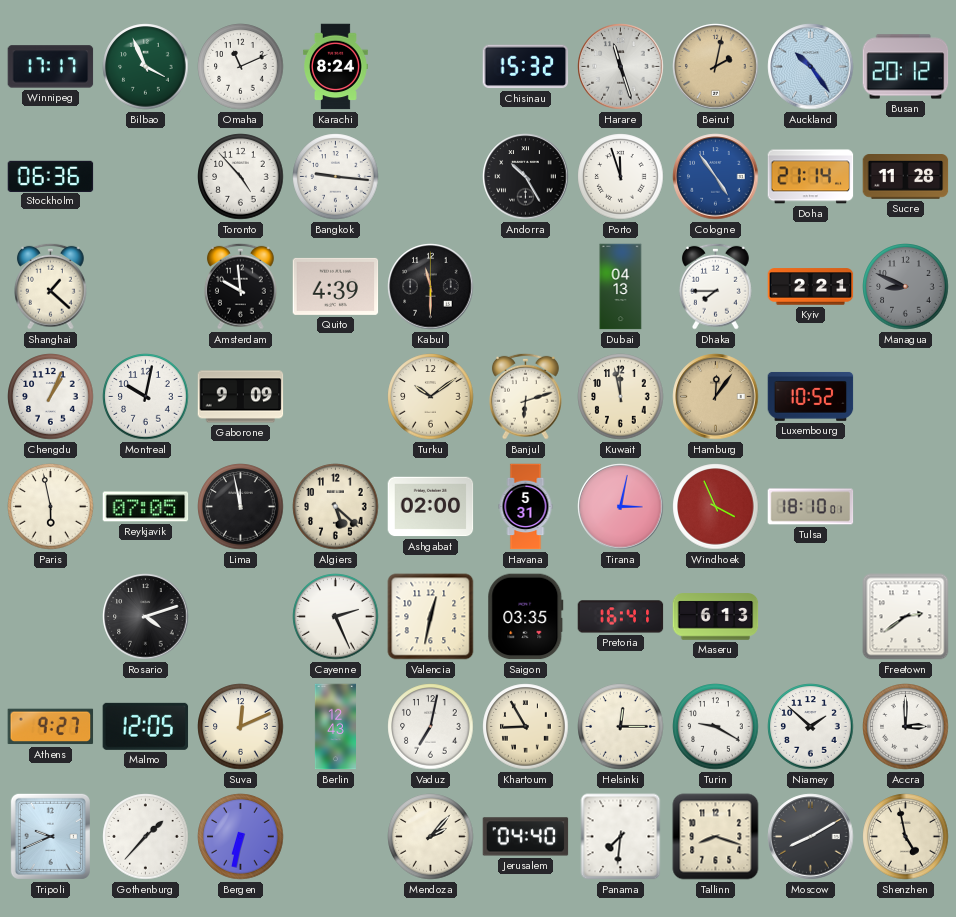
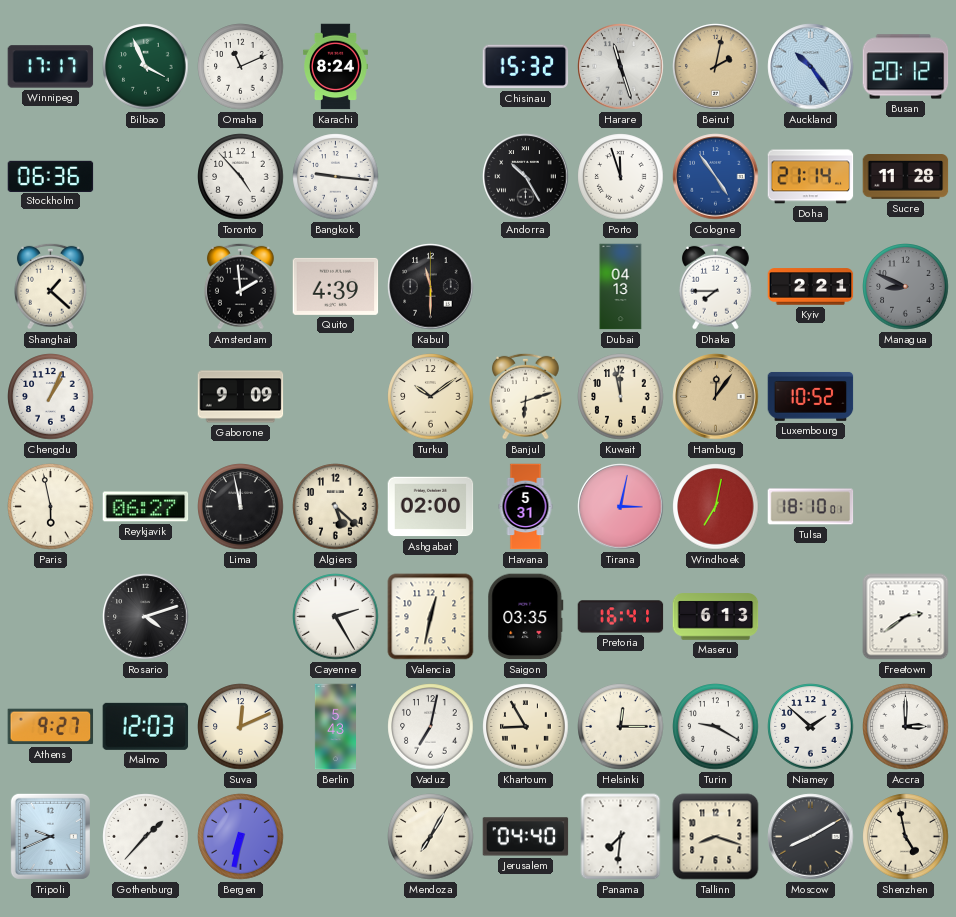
Amsterdam: 9:59 -> 1:59
Montreal: 10:02 -> none
Reykjavik: 07:05 -> 06:27
Windhoek: 3:56 -> 7:02
Cayenne: 2:26 -> 2:25
Malmo: 12:05 -> 12:03
Berlin: 12:43 -> 5:43
Mendoza: 2:07 -> 7:05
